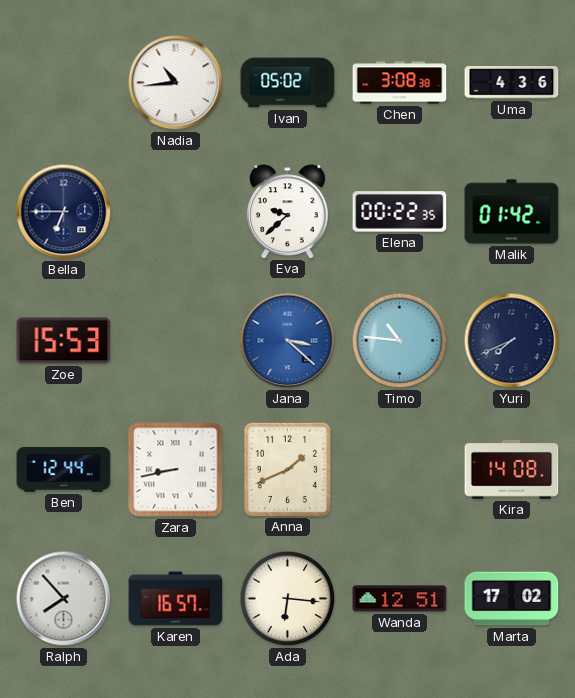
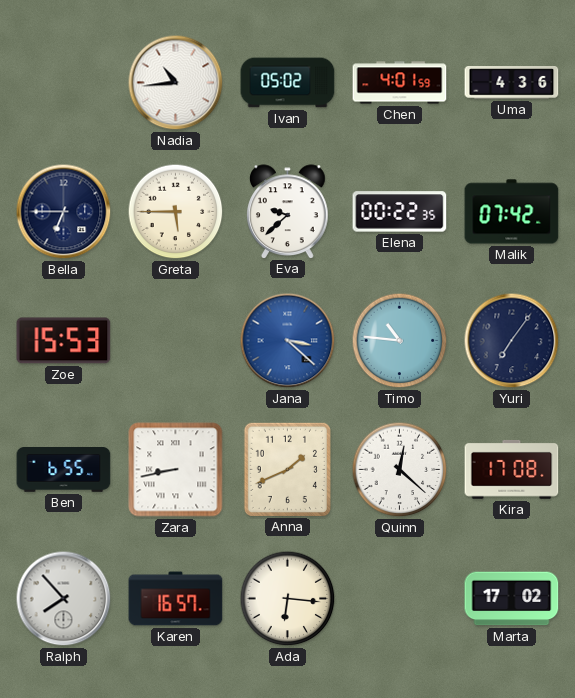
Chen: 3:08 -> 4:01
Greta: none -> 5:45
Malik: 01:42 -> 07:42
Yuri: 7:41 -> 7:06
Ben: 12:44 -> 6:55
Quinn: none -> 12:22
Kira: 14:08 -> 17:08
Wanda: 12:51 -> none
